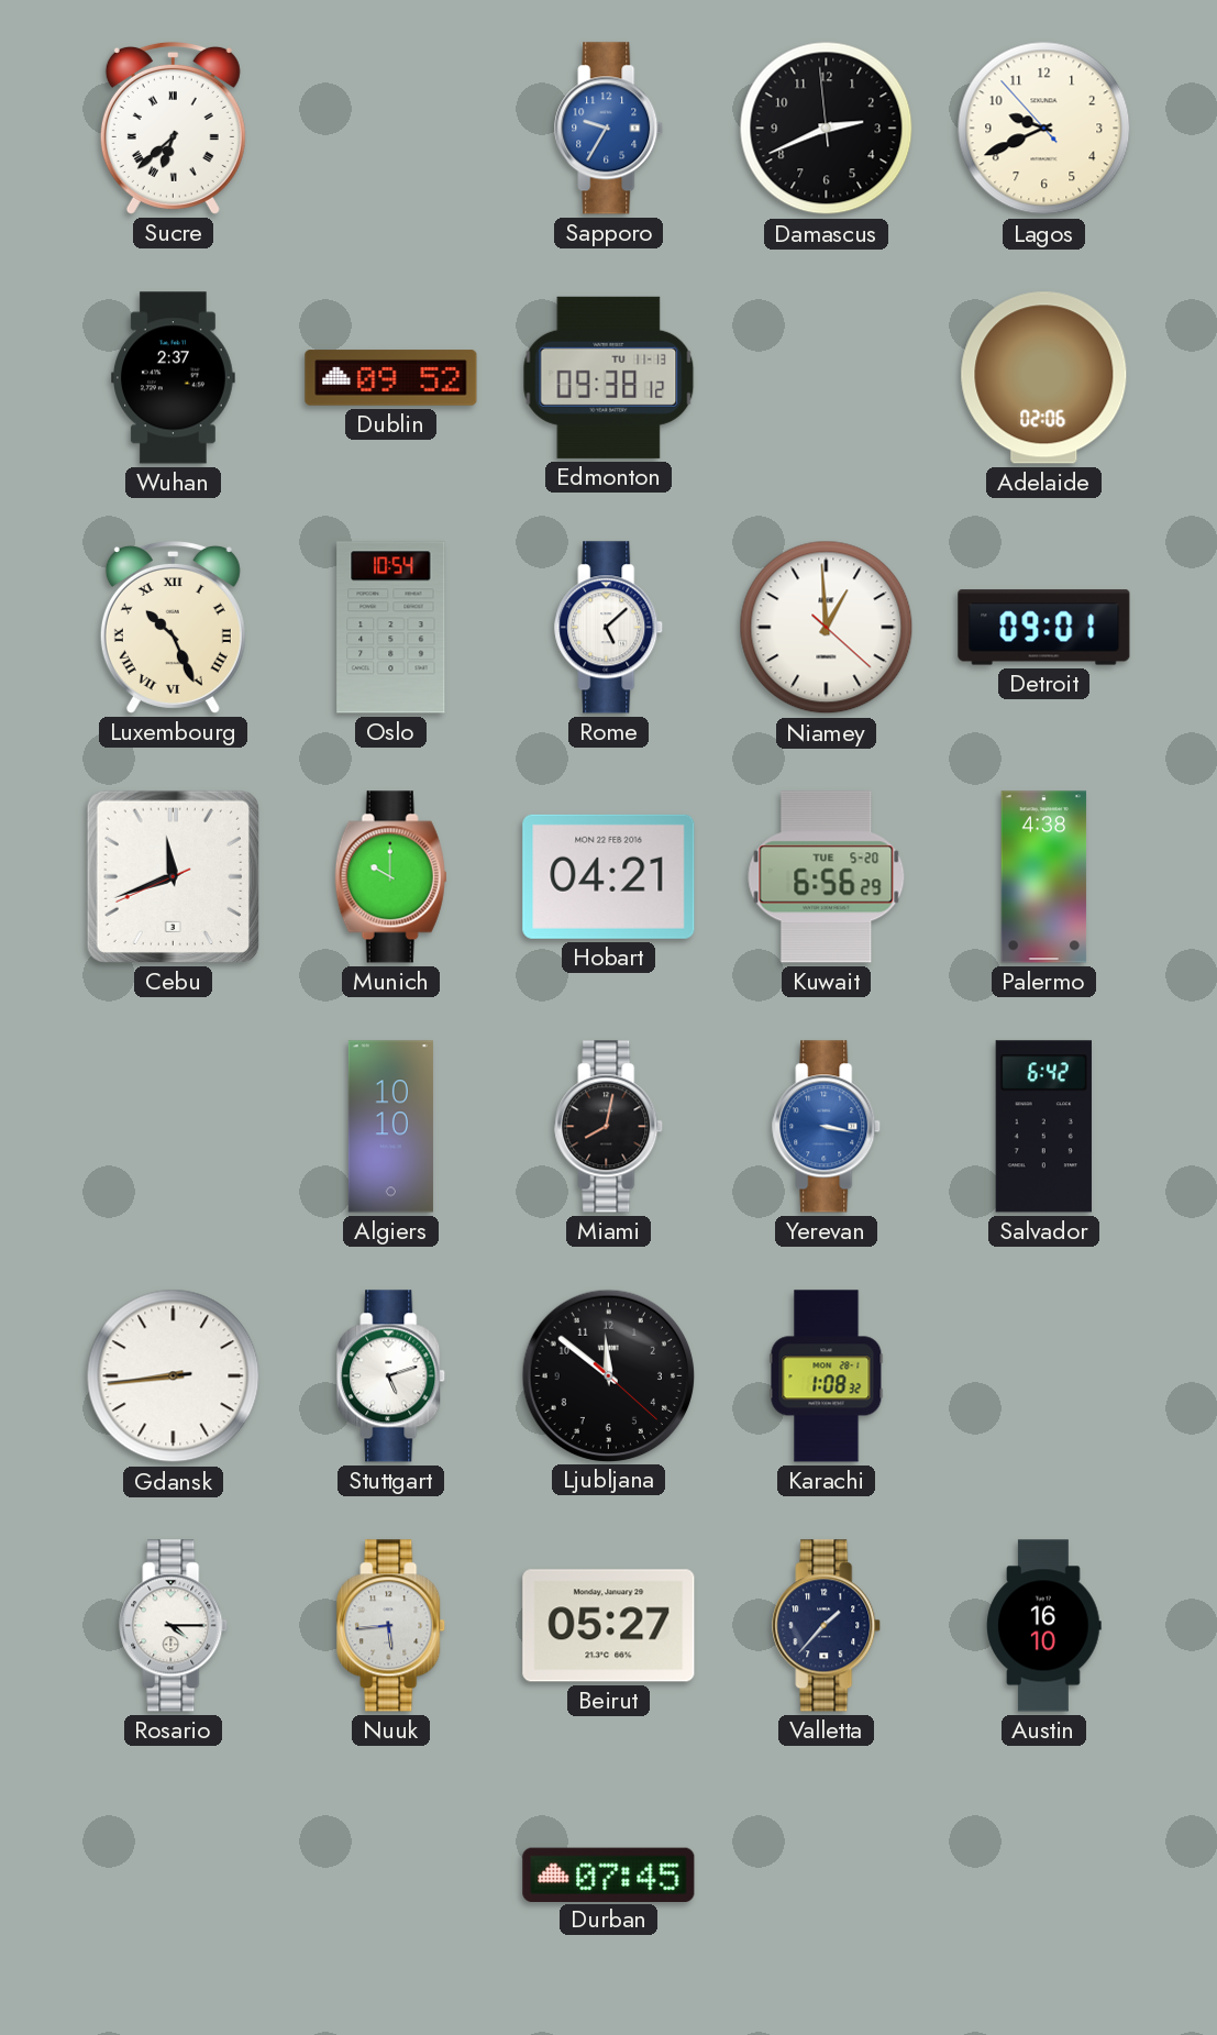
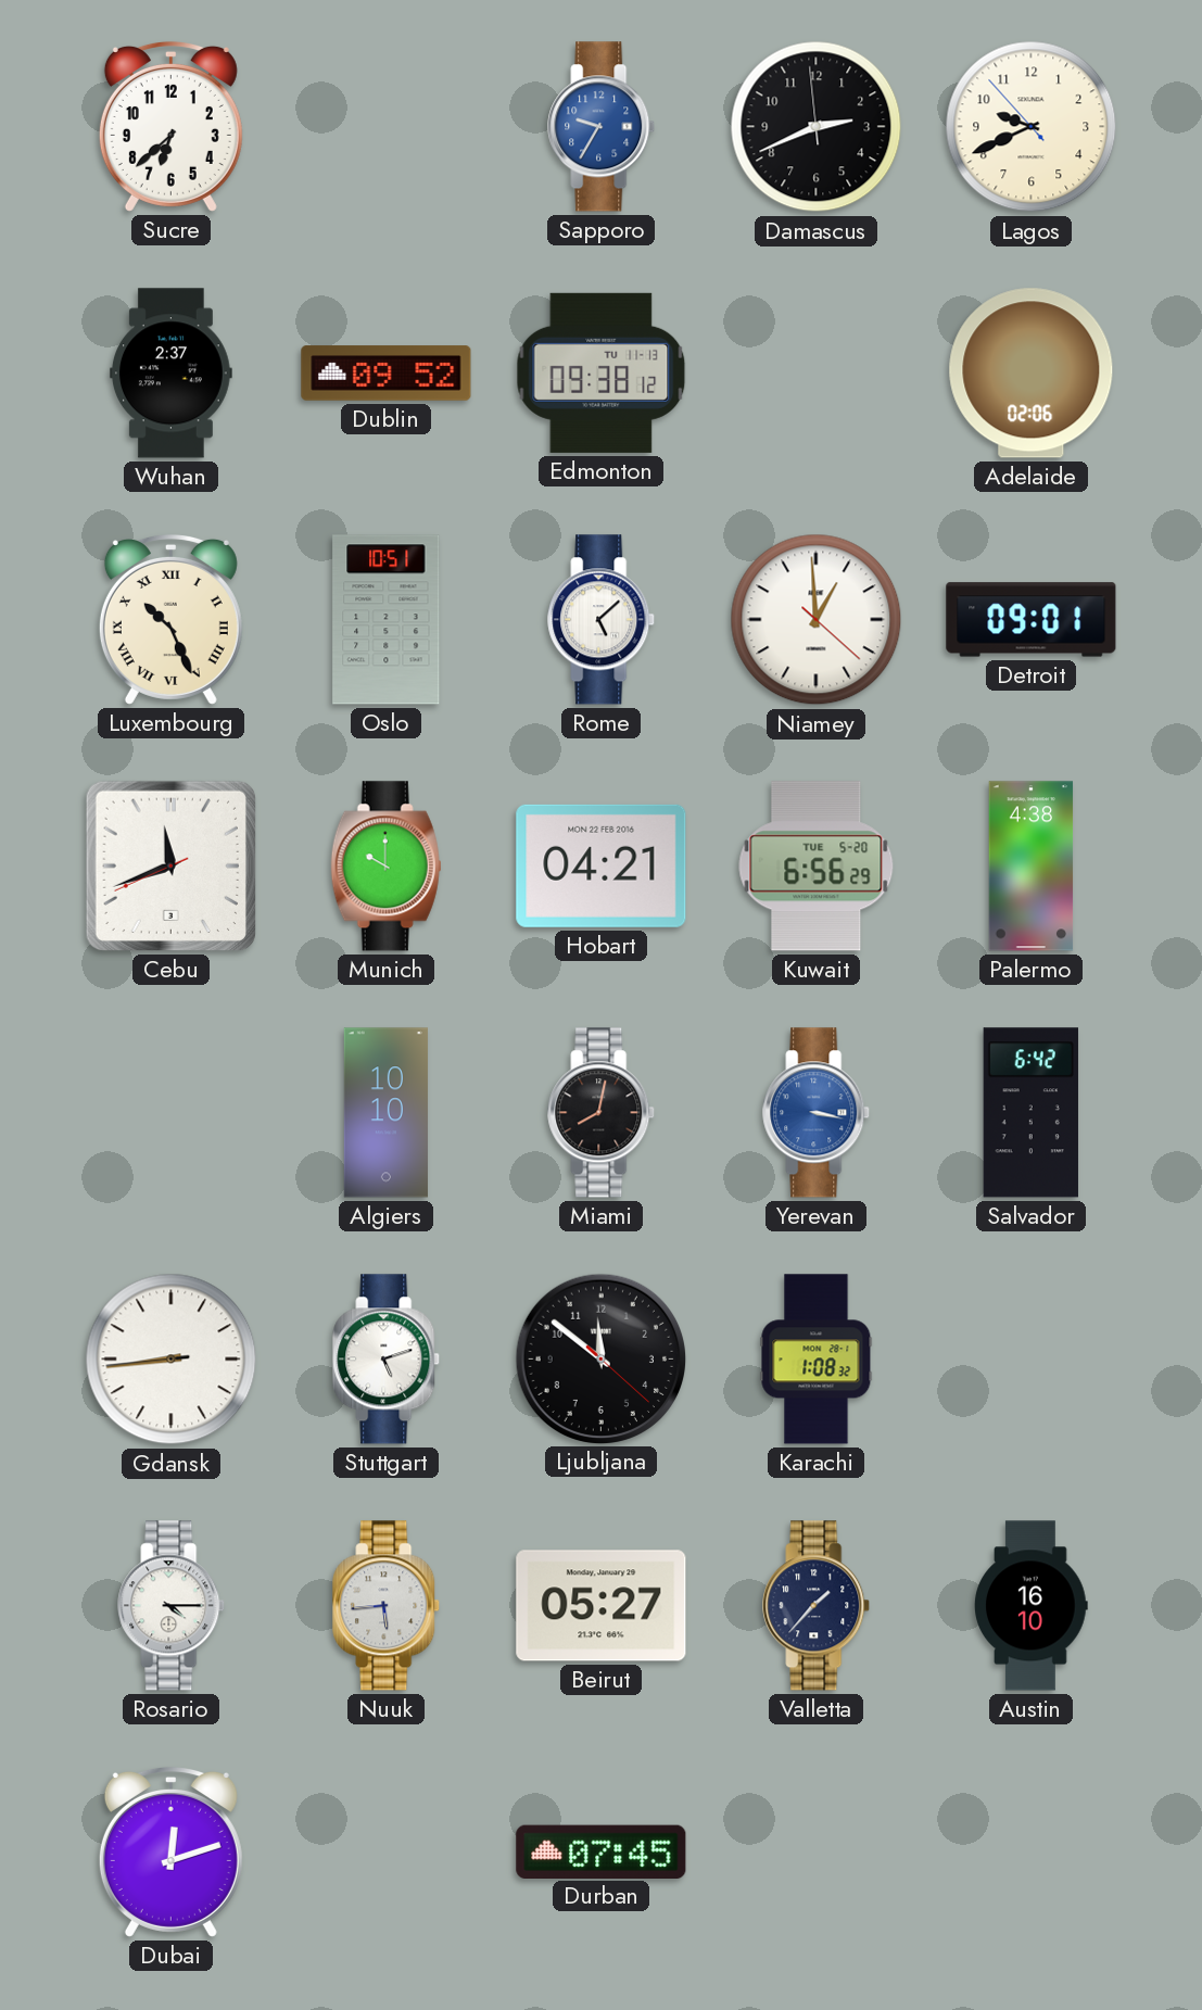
Sucre numerals: Roman -> Arabic
Oslo: 10:54 -> 10:51
Dubai: none -> 12:12
